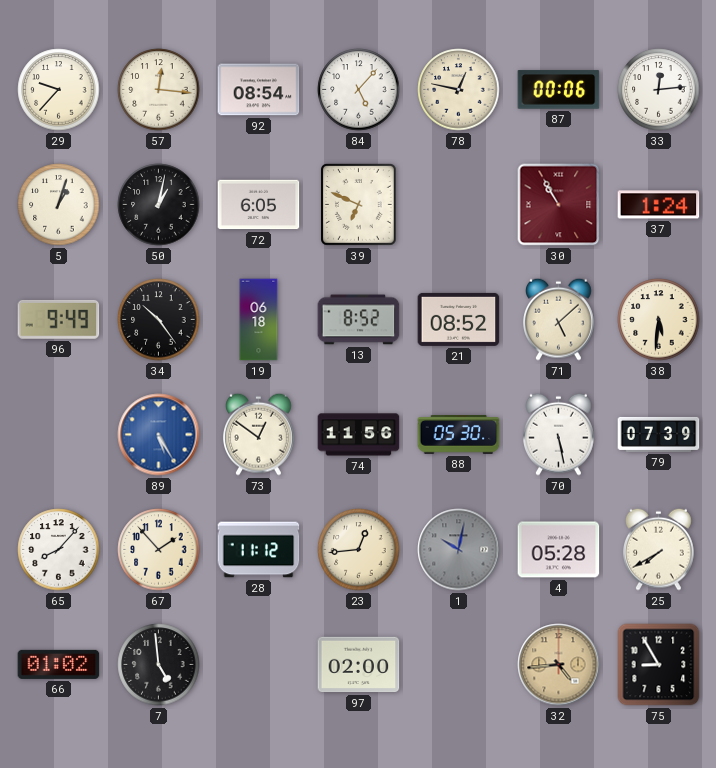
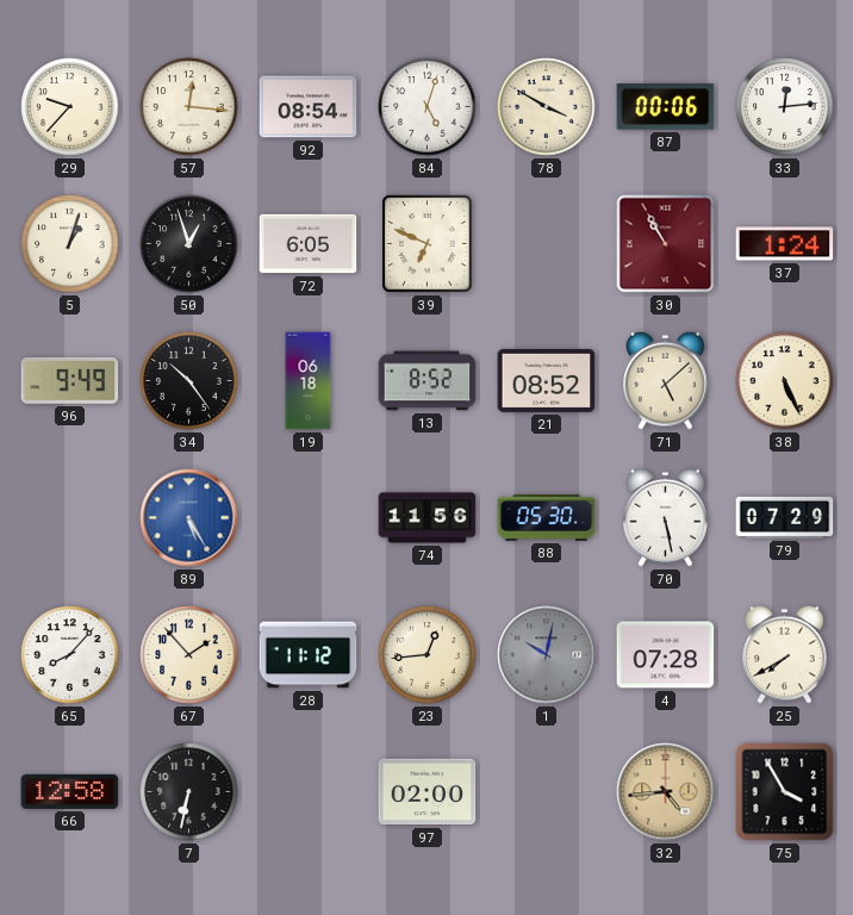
84: 5:07 -> 5:03
78: 12:47 -> 3:50
50: 1:02 -> 12:57
38: 5:31 -> 5:26
73: 12:51 -> none
79: 07:39 -> 07:29
4: 05:28 -> 07:28
66: 01:02 -> 12:58
7: 4:59 -> 6:32
75: 8:55 -> 3:55
